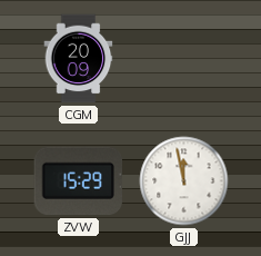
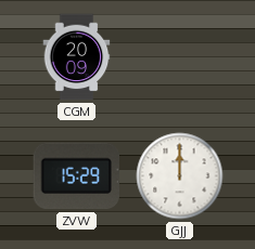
GJJ: 11:58 -> 12:00
